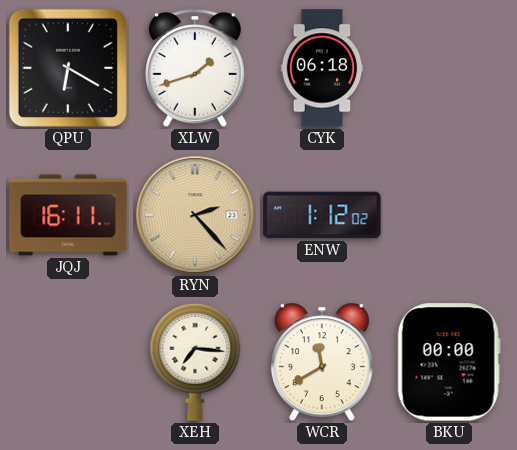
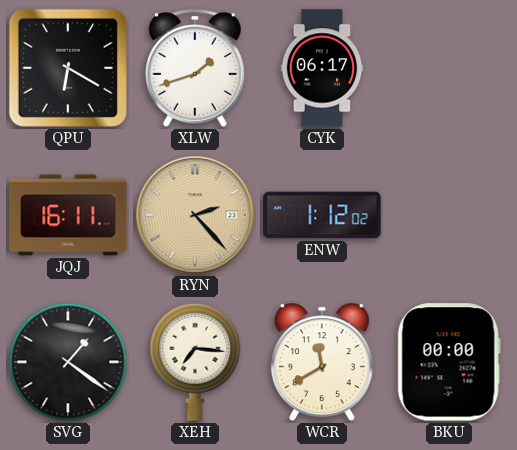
CYK: 06:18 -> 06:17
SVG: none -> 1:21
